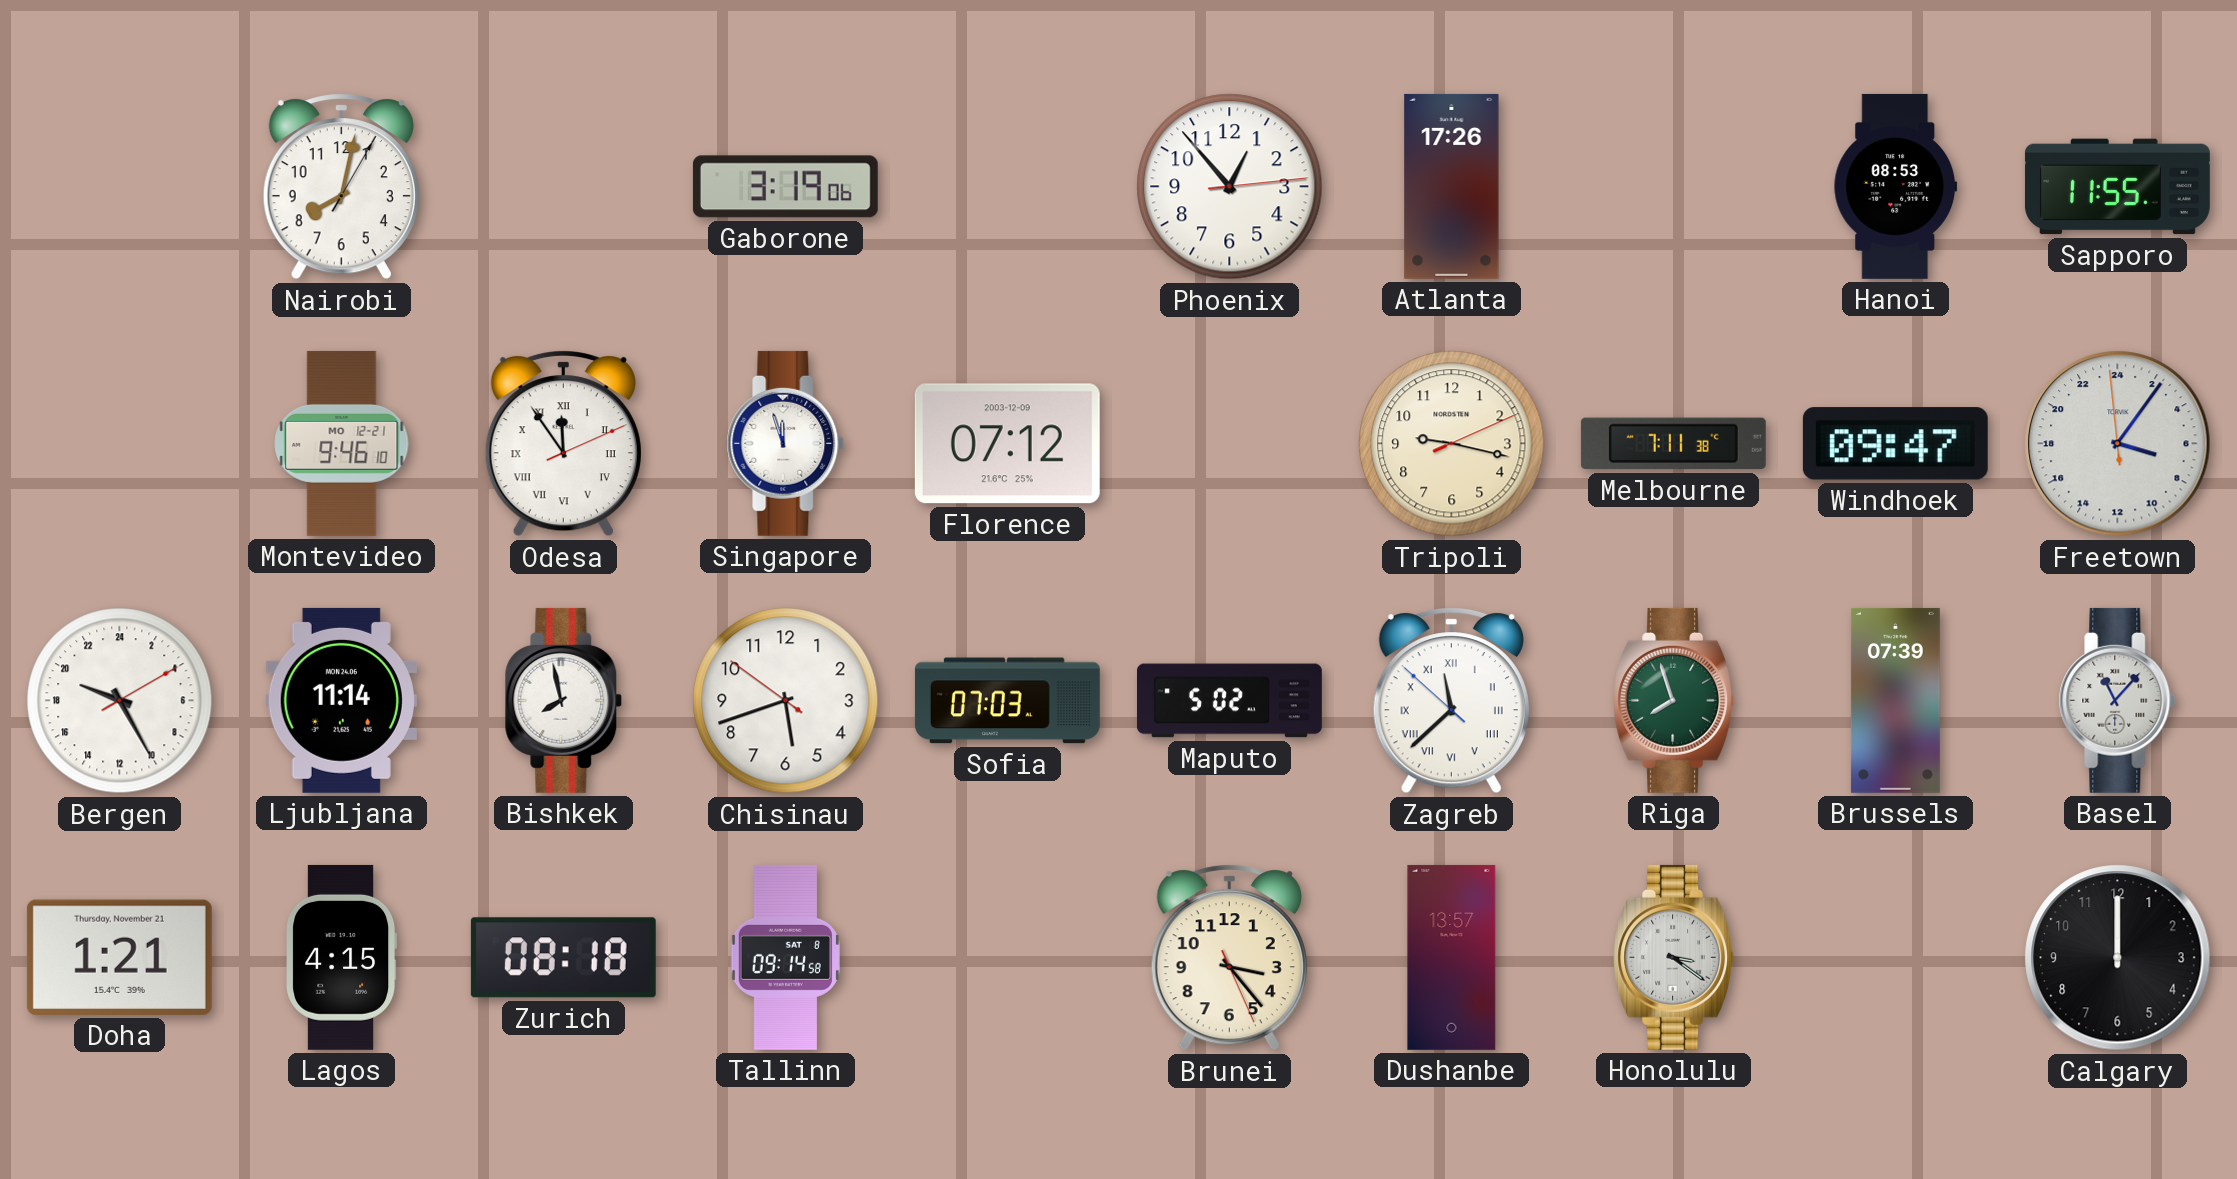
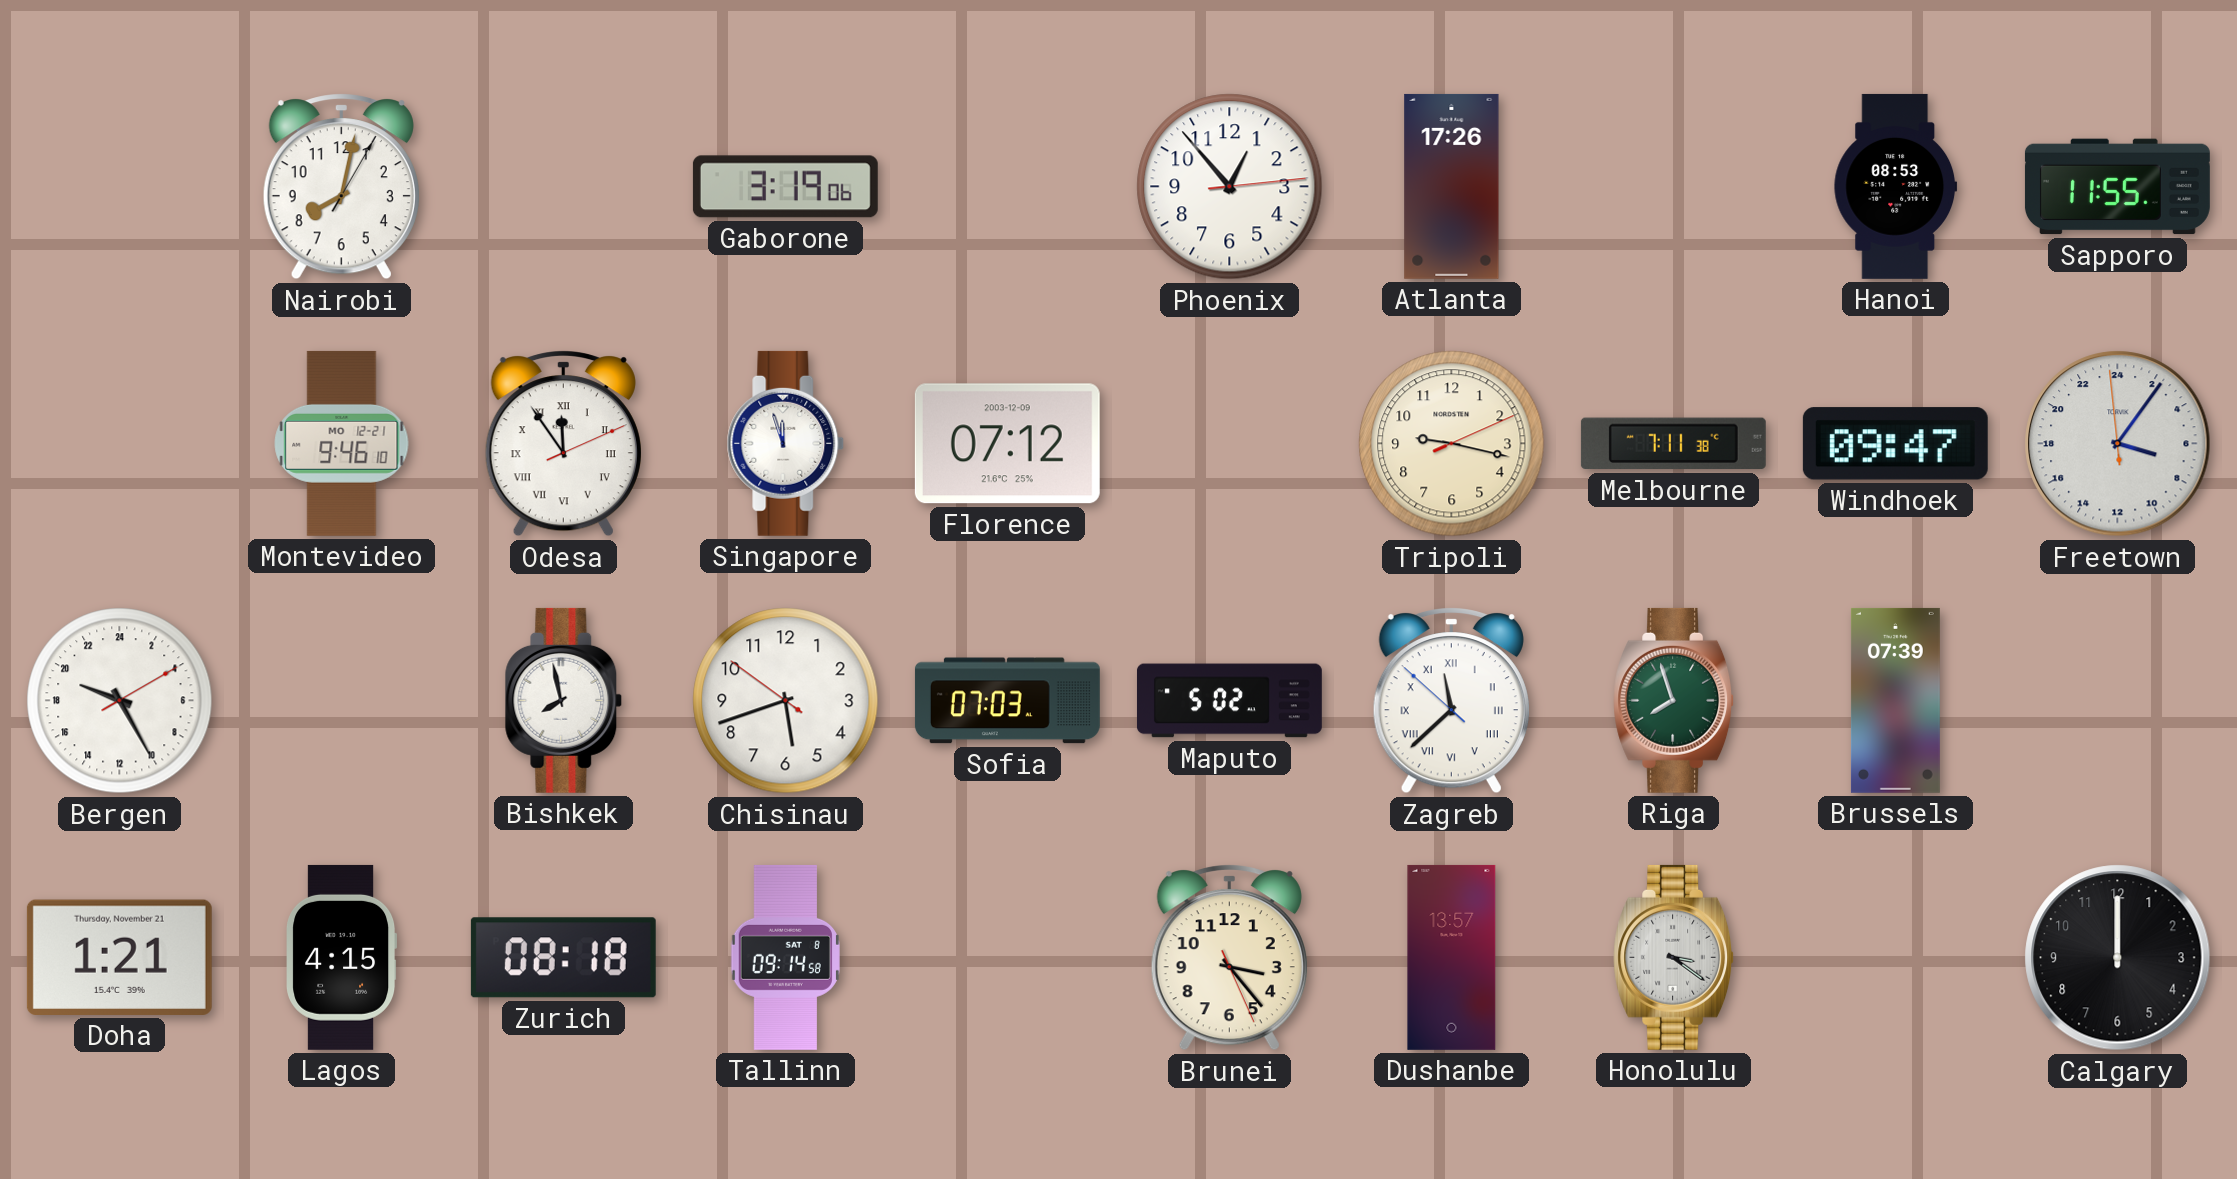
Ljubljana: 11:14 -> none
Basel: 11:07 -> none
